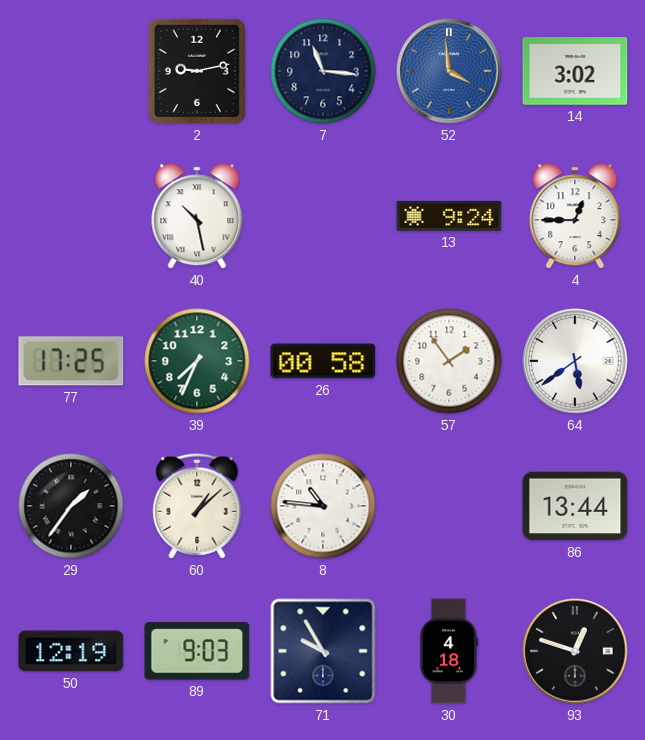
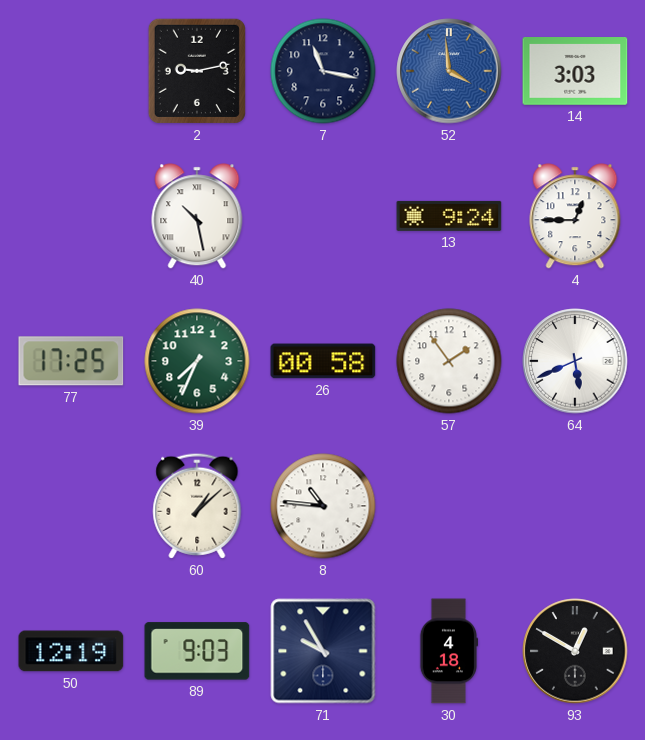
7: 11:16 -> 11:17
14: 3:02 -> 3:03
64: 5:39 -> 5:41
29: 1:36 -> none
86: 13:44 -> none
93: 12:48 -> 12:50
